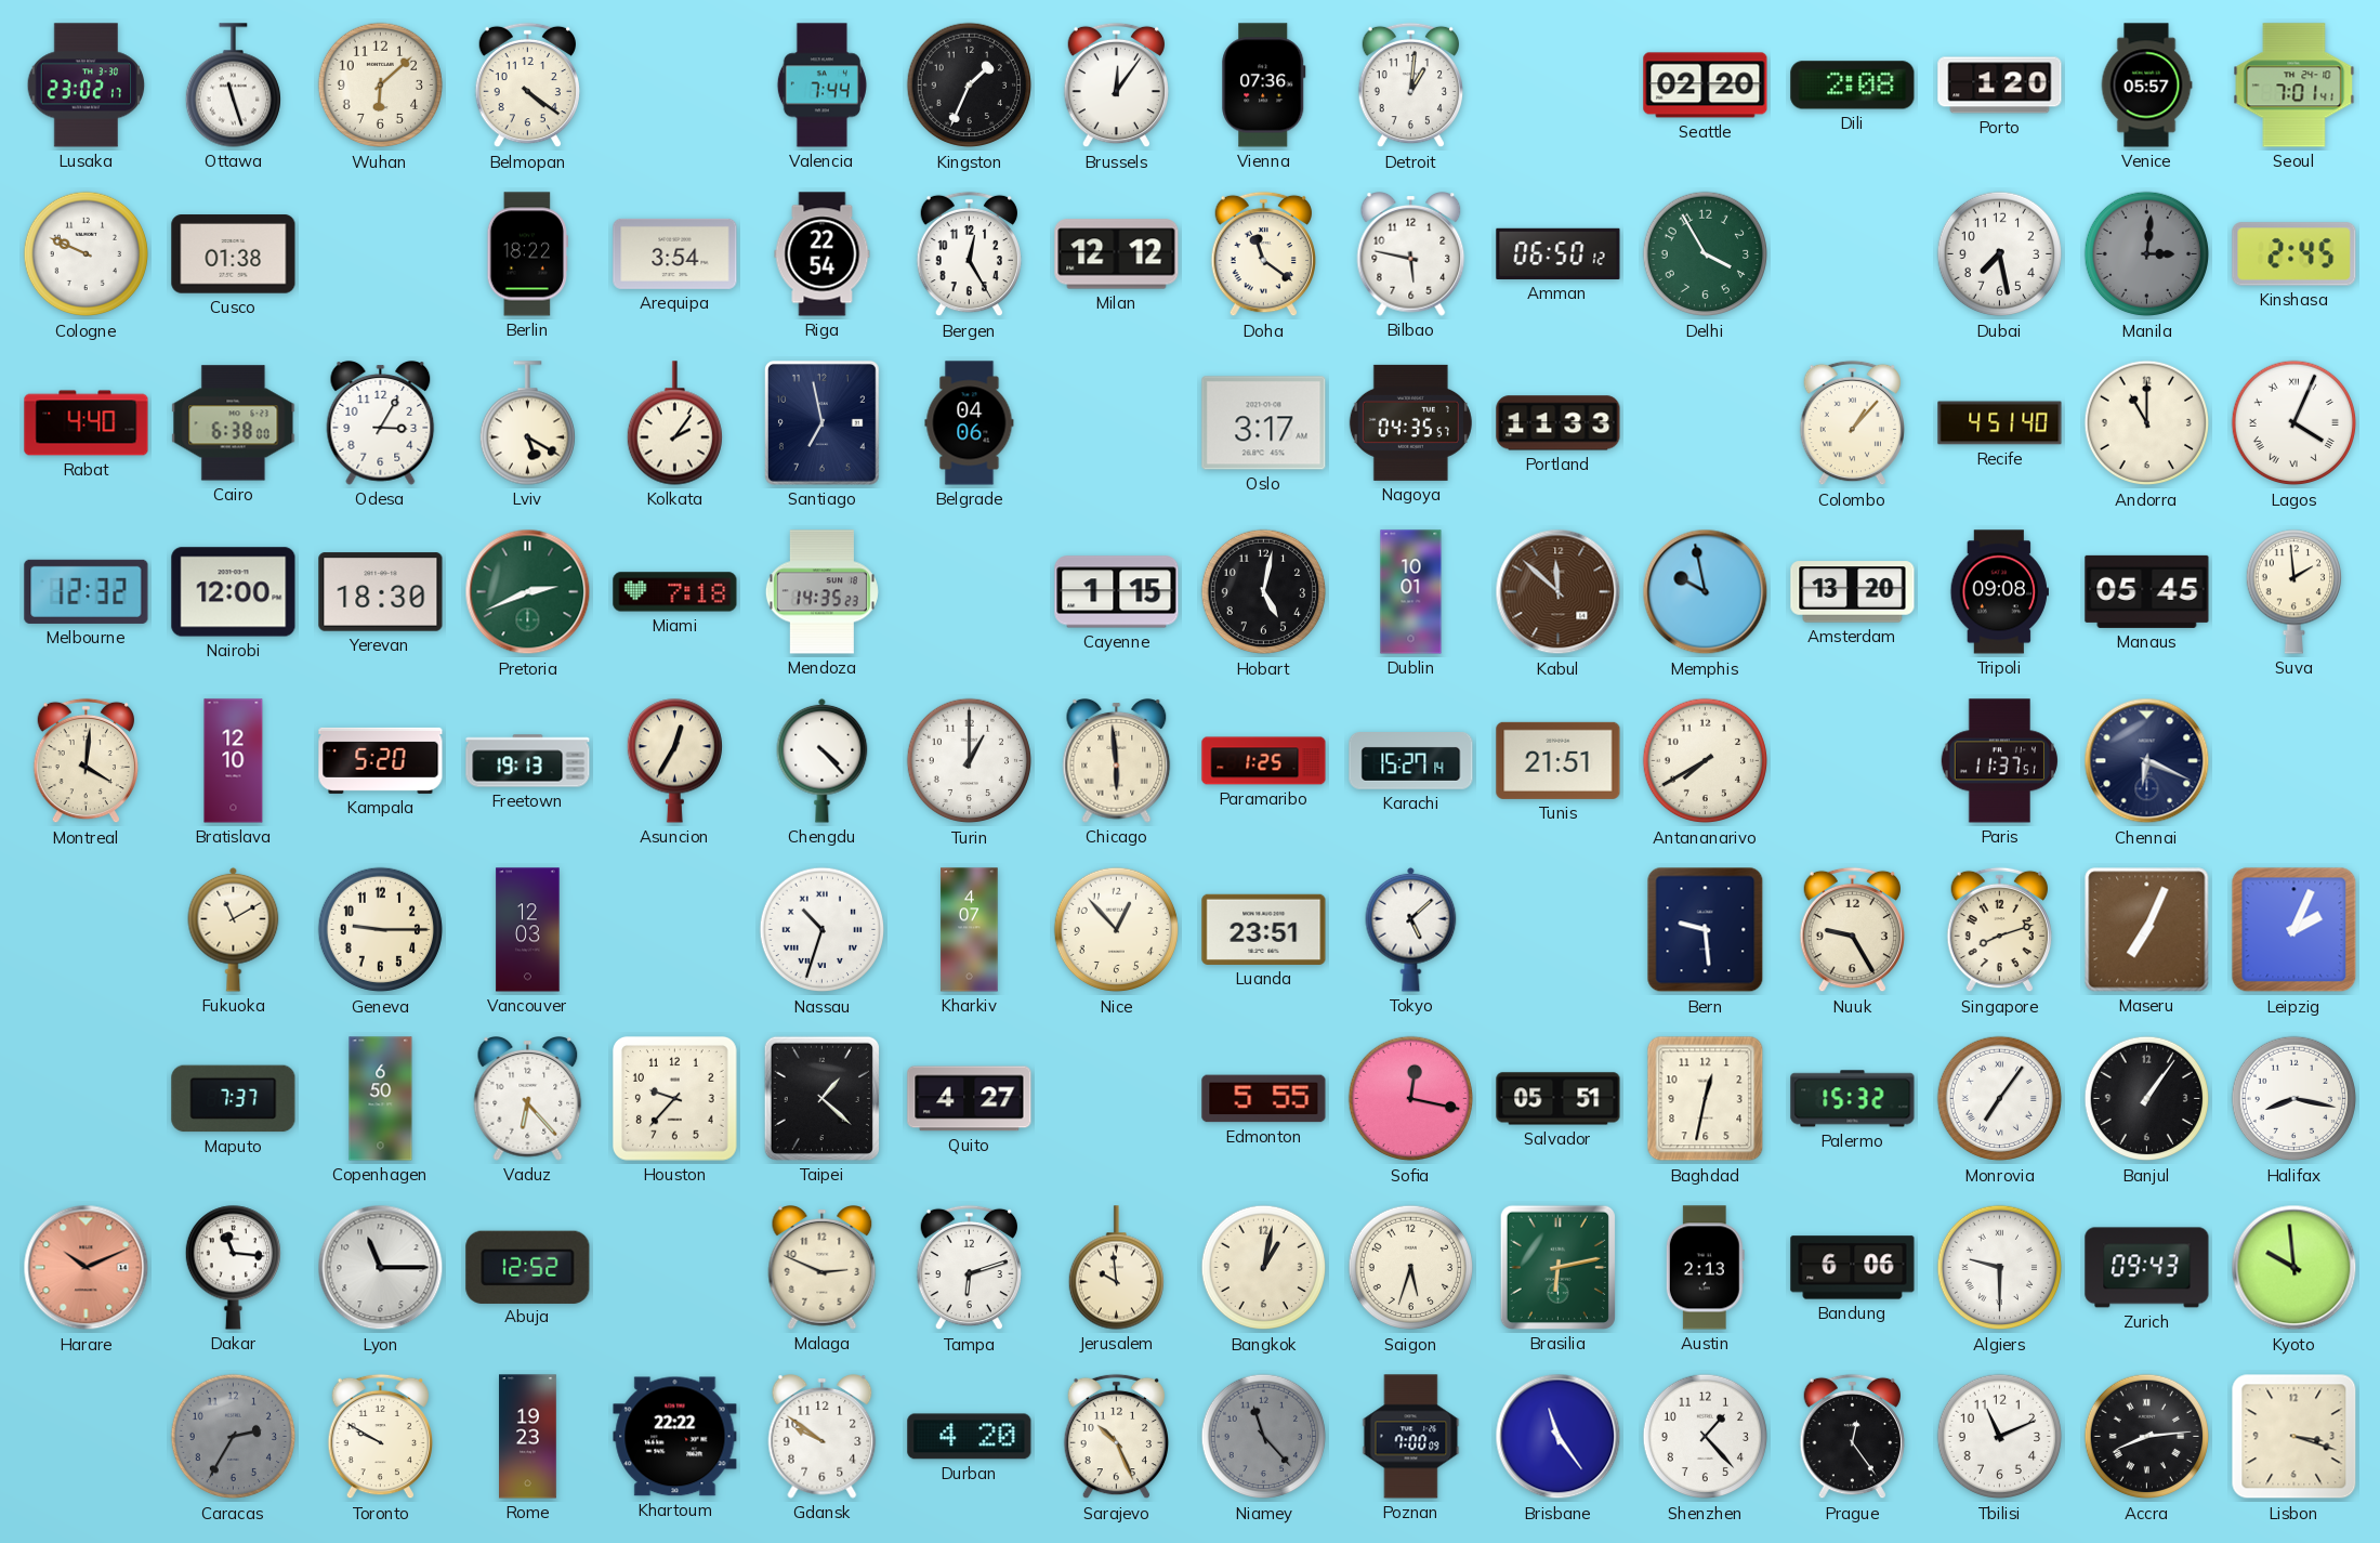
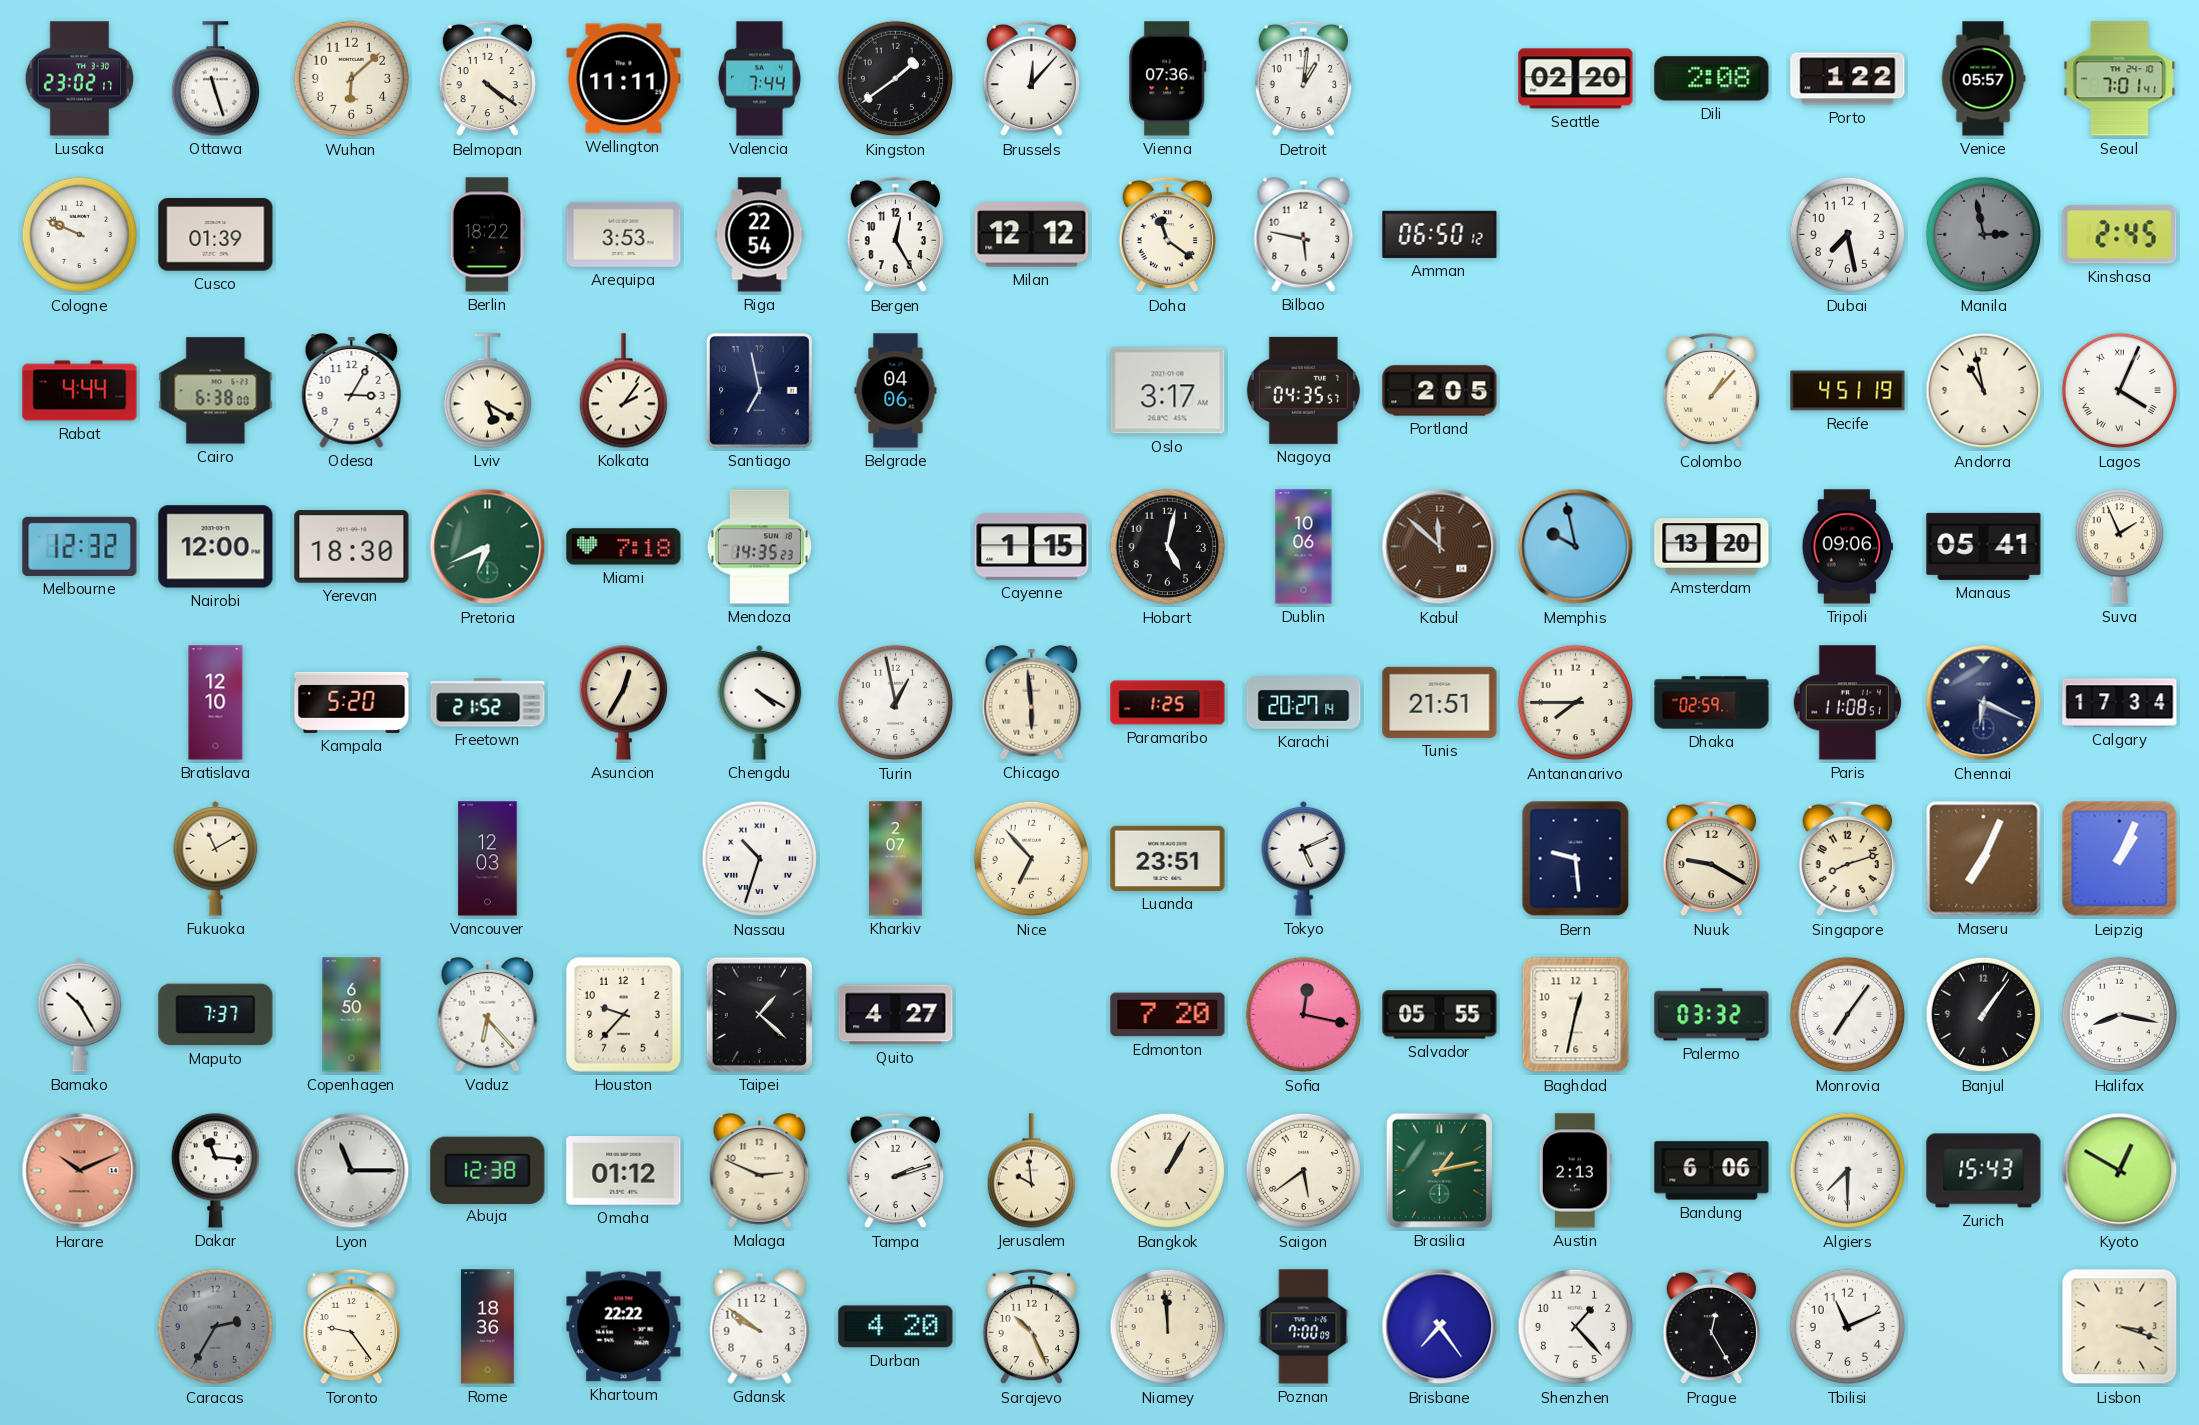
Wellington: none -> 11:11
Kingston: 1:34 -> 1:39
Brussels: 12:06 -> 12:07
Porto: 1:20 -> 1:22
Cusco: 01:38 -> 01:39
Arequipa: 3:54 -> 3:53
Delhi: 3:55 -> none
Manila: 3:01 -> 2:58
Rabat: 4:40 -> 4:44
Portland: 11:33 -> 2:05
Recife: 4:51:40 -> 4:51:19
Andorra: 11:00 -> 10:58
Pretoria: 2:41 -> 6:41
Dublin: 10:01 -> 10:06
Tripoli: 09:08 -> 09:06
Manaus: 05:45 -> 05:41
Suva: 1:59 -> 1:56
Montreal: 4:01 -> none
Freetown: 19:13 -> 21:52
Chengdu: 4:23 -> 4:20
Turin: 1:00 -> 12:58
Karachi: 15:27 -> 20:27
Antananarivo: 7:40 -> 7:45
Dhaka: none -> 02:59
Paris: 11:37 -> 11:08
Calgary: none -> 17:34
Geneva: 9:15 -> none
Kharkiv: 4:07 -> 2:07
Nice: 12:53 -> 6:53
Tokyo: 5:08 -> 5:11
Nuuk: 9:25 -> 9:20
Leipzig: 2:04 -> 1:04
Bamako: none -> 10:25
Edmonton: 5:55 -> 7:20
Salvador: 05:51 -> 05:55
Palermo: 15:32 -> 03:32
Abuja: 12:52 -> 12:38
Omaha: none -> 01:12
Tampa: 6:12 -> 2:12
Bangkok: 1:02 -> 1:05
Saigon: 5:33 -> 5:39
Brasilia: 6:13 -> 1:13
Algiers: 9:30 -> 7:30
Zurich: 09:43 -> 15:43
Kyoto: 9:59 -> 12:50
Toronto: 9:50 -> 9:24
Rome: 19:23 -> 18:36
Niamey: 11:23 -> 11:59
Niamey dial: grey -> cream
Brisbane: 11:24 -> 7:24
Prague: 12:24 -> 12:25
Accra: 8:14 -> none
